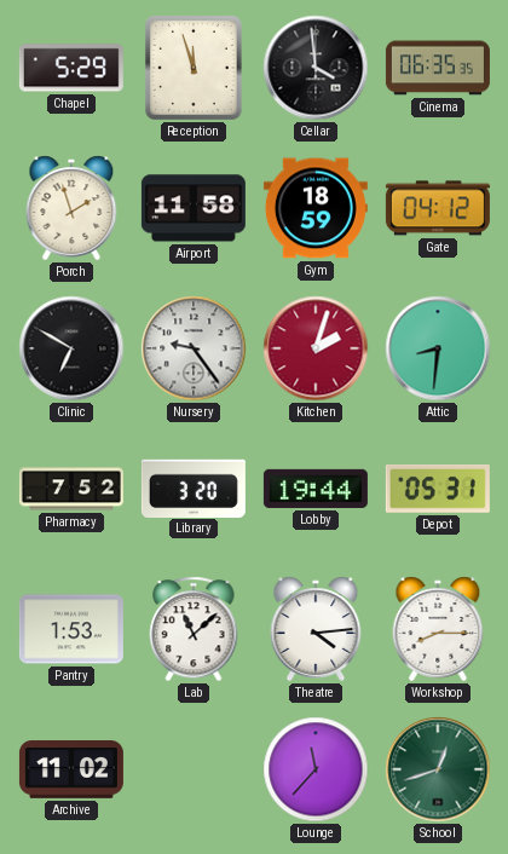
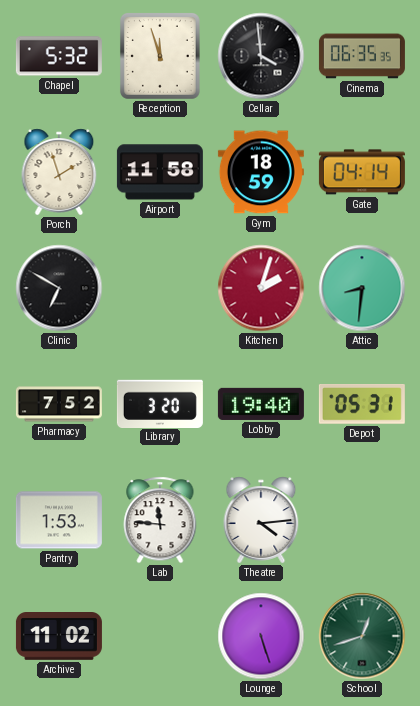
Chapel: 5:29 -> 5:32
Gate: 04:12 -> 04:14
Nursery: 9:24 -> none
Lobby: 19:44 -> 19:40
Lab: 11:08 -> 11:46
Workshop: 8:15 -> none
Lounge: 11:37 -> 5:27
